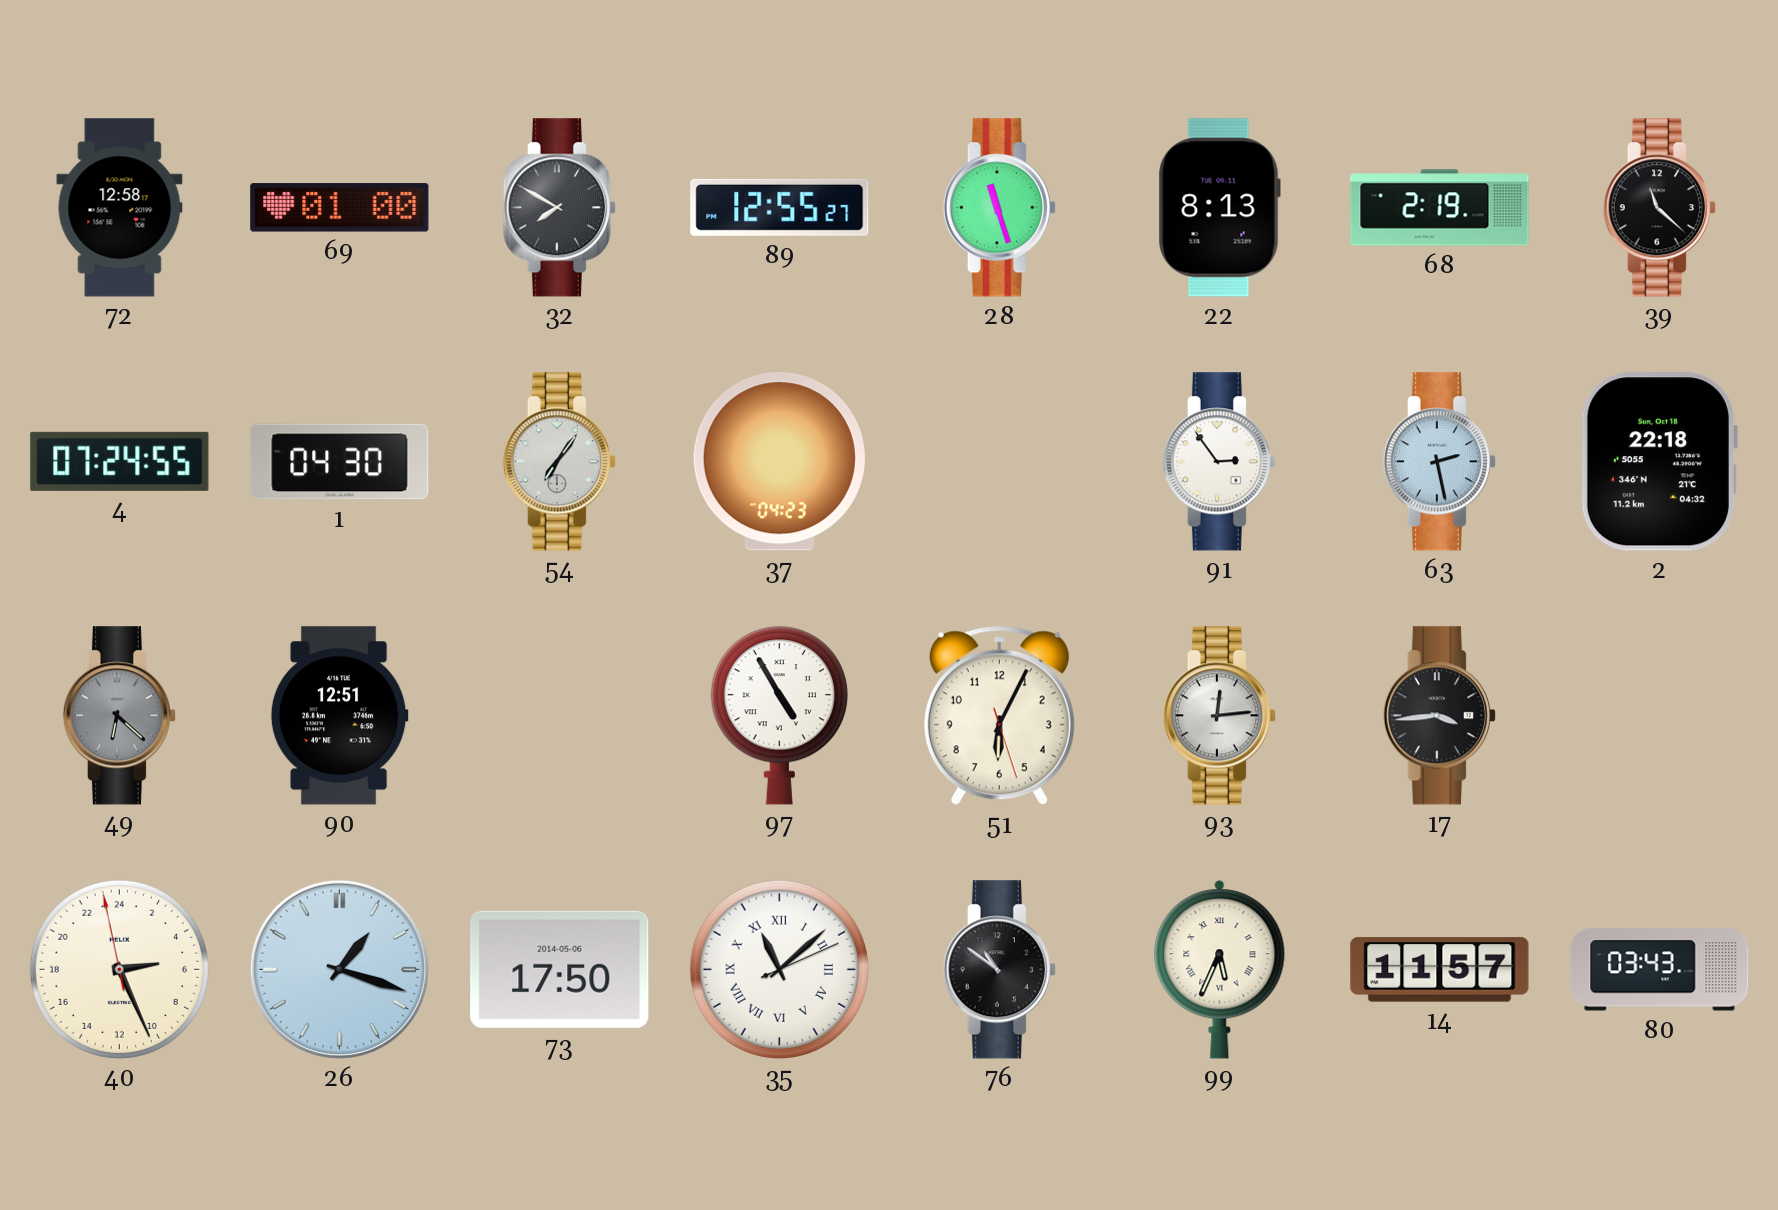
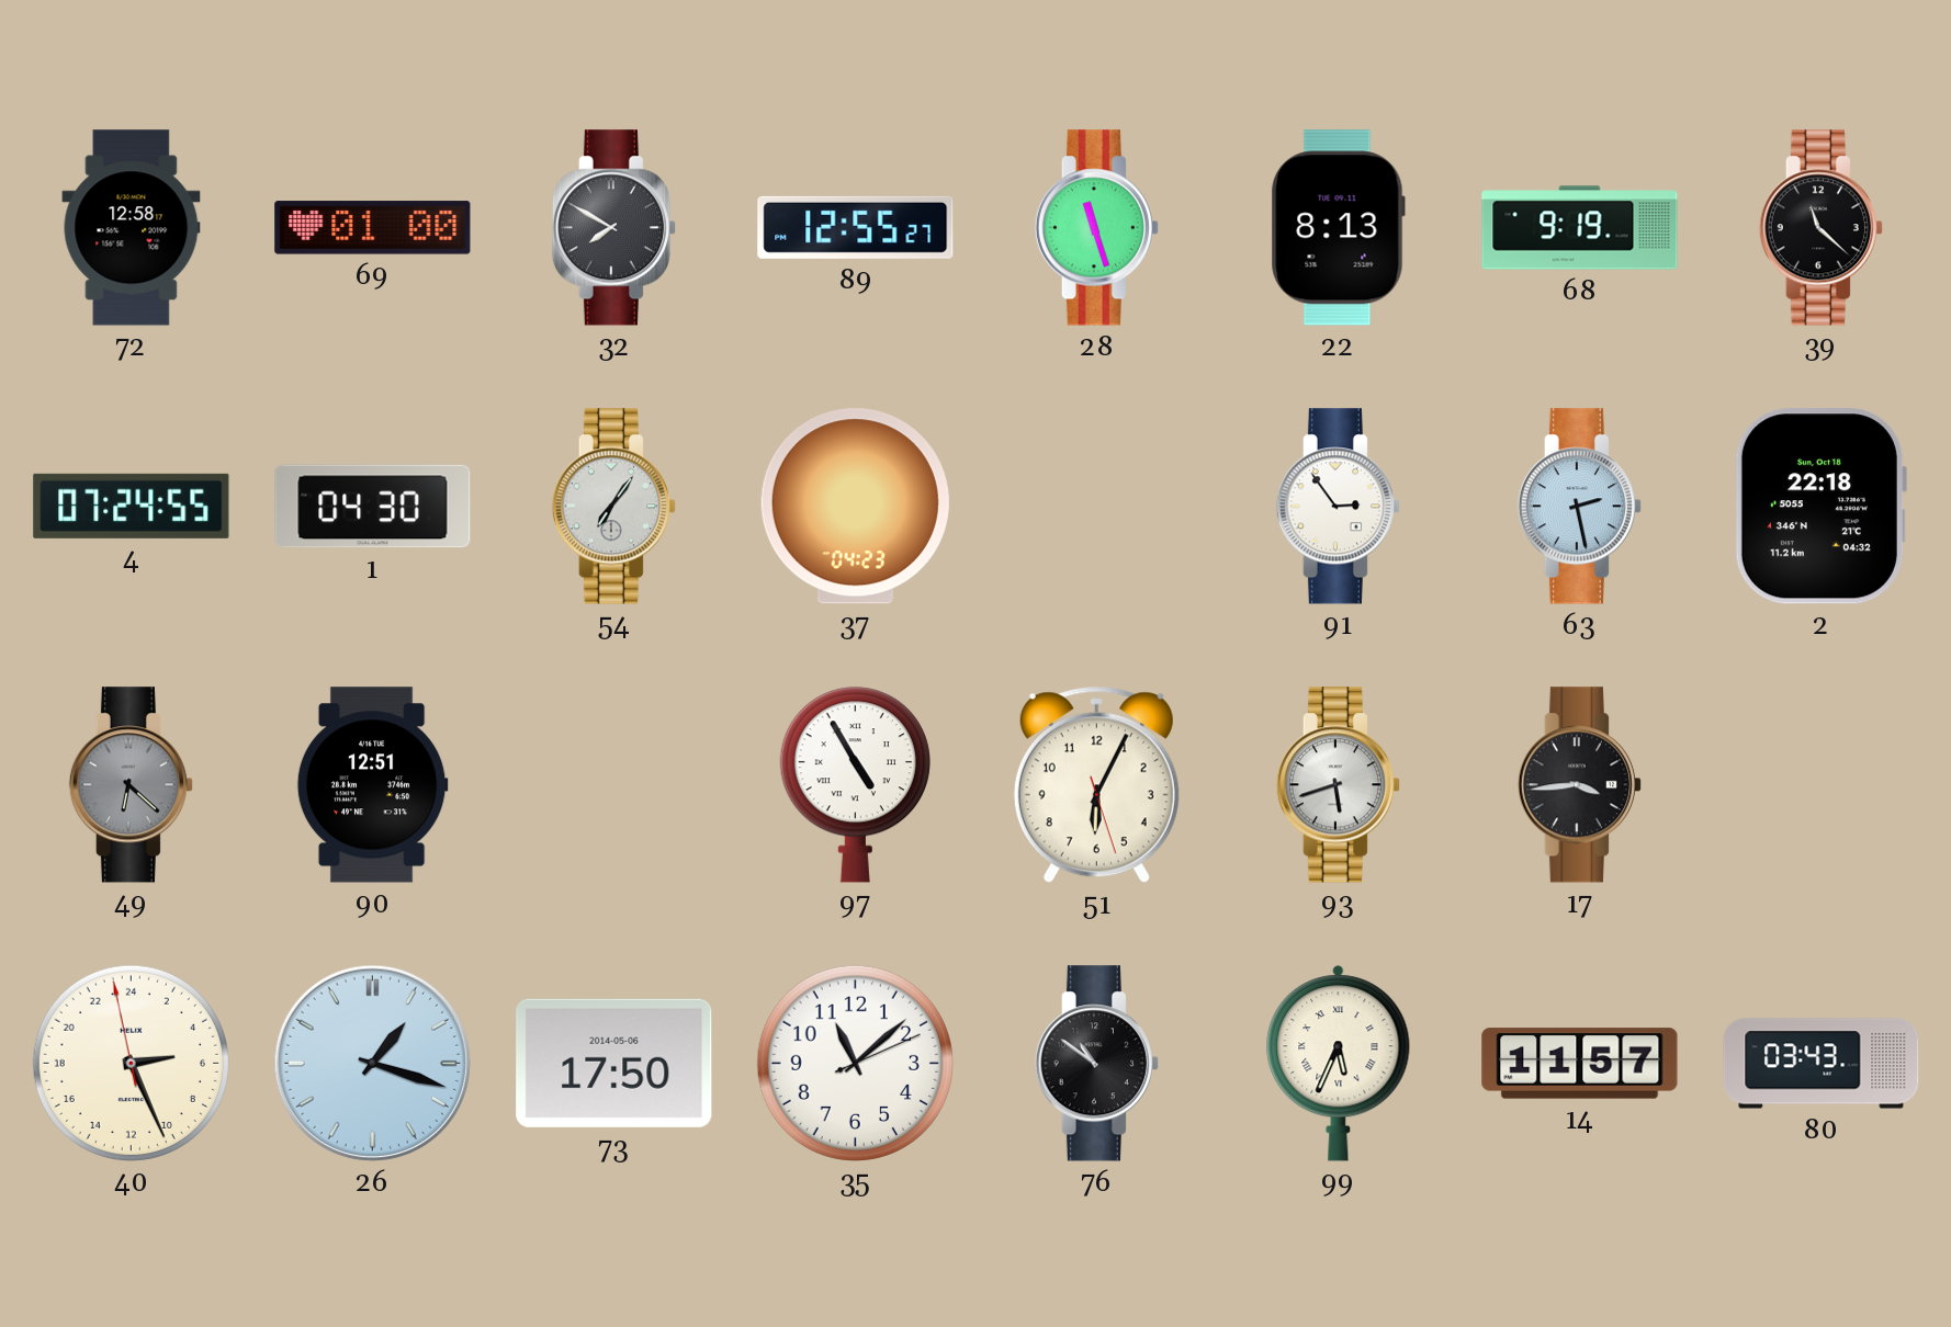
68: 2:19 -> 9:19
93: 12:14 -> 5:42
35 numerals: Roman -> Arabic
